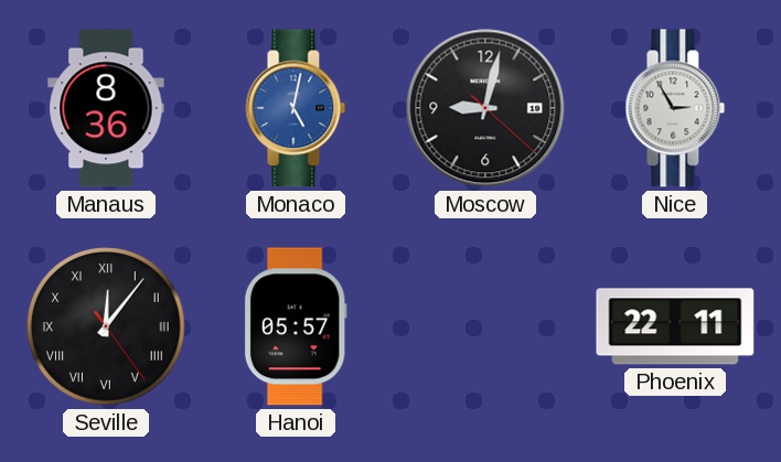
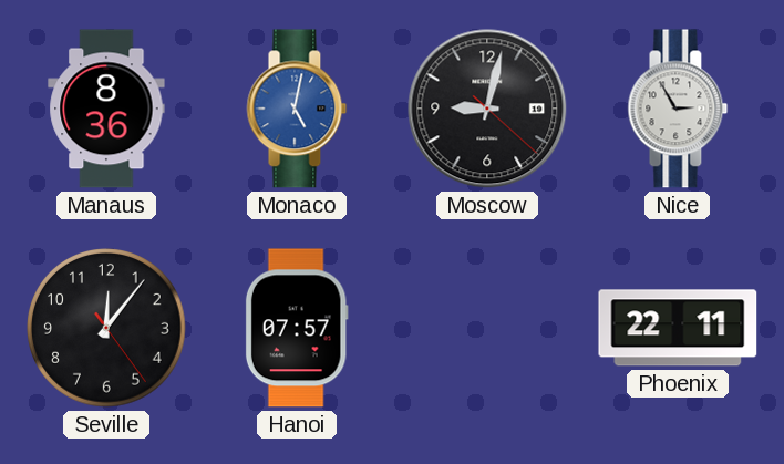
Seville numerals: Roman -> Arabic
Hanoi: 05:57 -> 07:57
